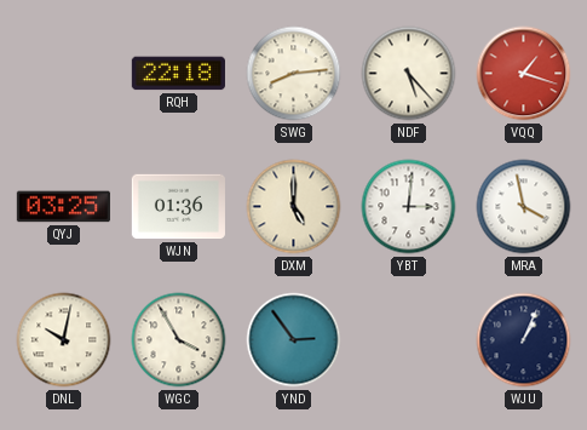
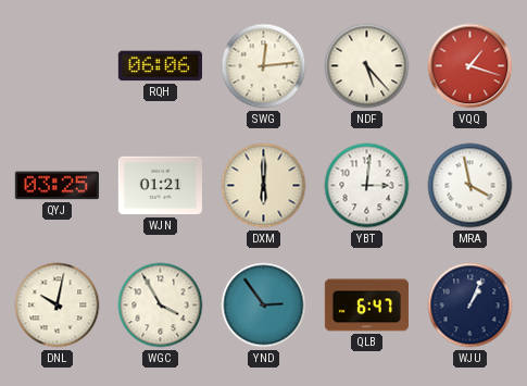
RQH: 22:18 -> 06:06
SWG: 8:14 -> 12:14
WJN: 01:36 -> 01:21
DXM: 5:00 -> 6:00
QLB: none -> 6:47
